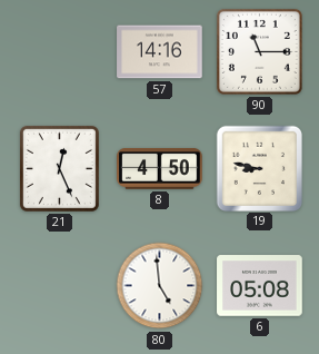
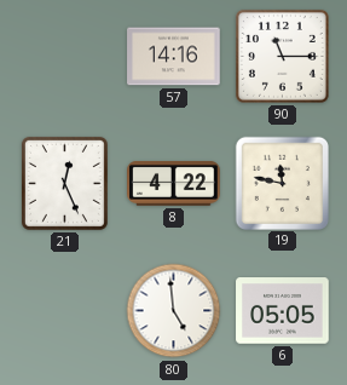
8: 4:50 -> 4:22
19: 8:47 -> 11:47
6: 05:08 -> 05:05
